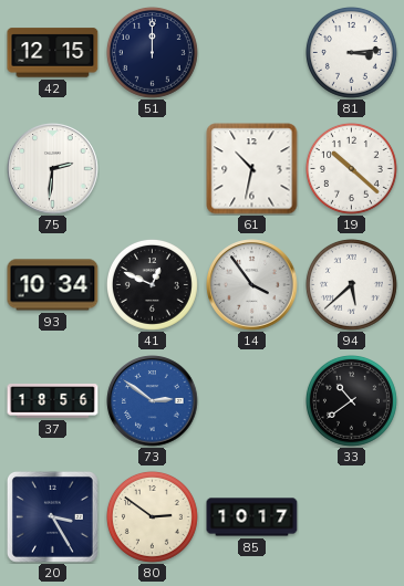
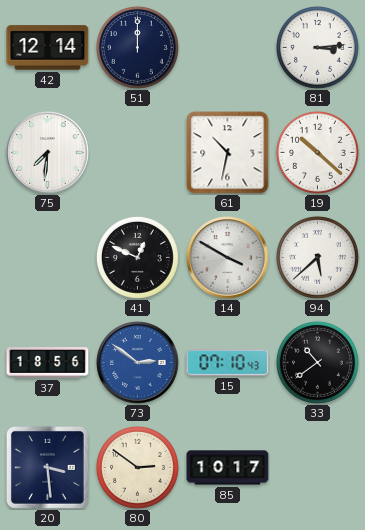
42: 12:15 -> 12:14
75: 2:31 -> 7:31
93: 10:34 -> none
14: 3:54 -> 3:50
15: none -> 07:10
20: 3:25 -> 3:29
